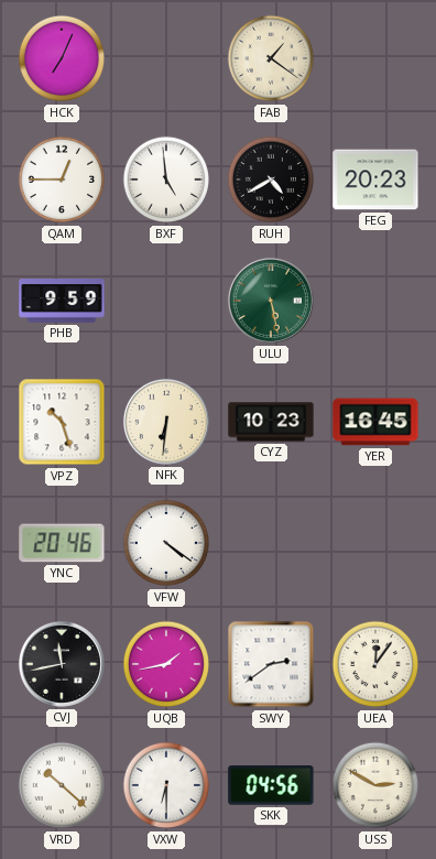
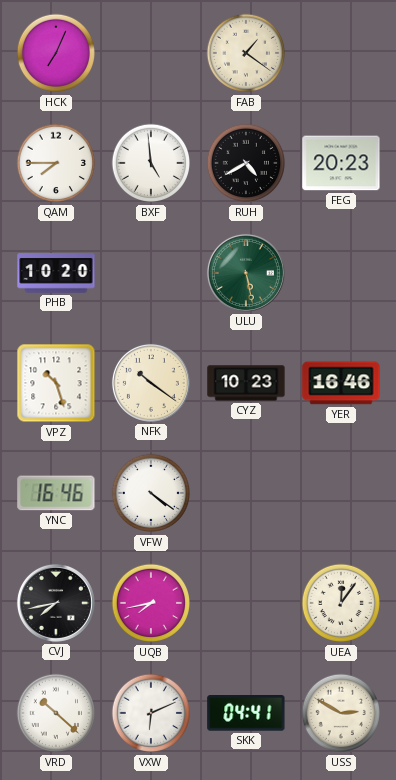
QAM: 12:45 -> 7:45
PHB: 9:59 -> 10:20
NFK: 6:31 -> 10:21
YER: 16:45 -> 16:46
YNC: 20:46 -> 16:46
CVJ: 11:43 -> 7:43
UQB: 1:43 -> 7:43
SWY: 2:39 -> none
VXW: 6:30 -> 6:11
SKK: 04:56 -> 04:41
